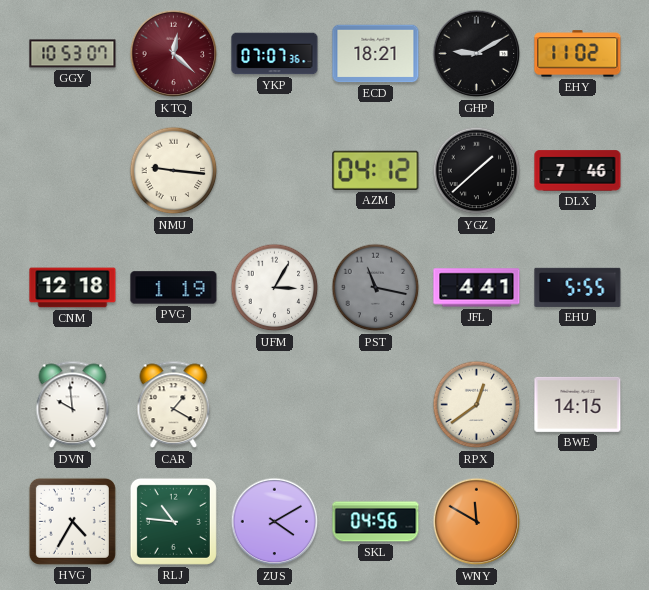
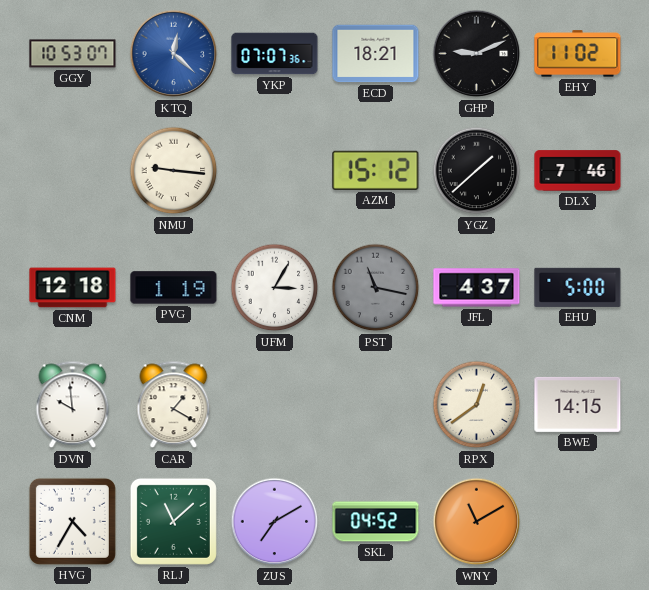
KTQ dial: burgundy -> blue
GHP: 9:10 -> 9:11
AZM: 04:12 -> 15:12
JFL: 4:41 -> 4:37
EHU: 5:55 -> 5:00
RLJ: 10:46 -> 11:08
ZUS: 4:10 -> 7:10
SKL: 04:56 -> 04:52
WNY: 11:50 -> 11:10
